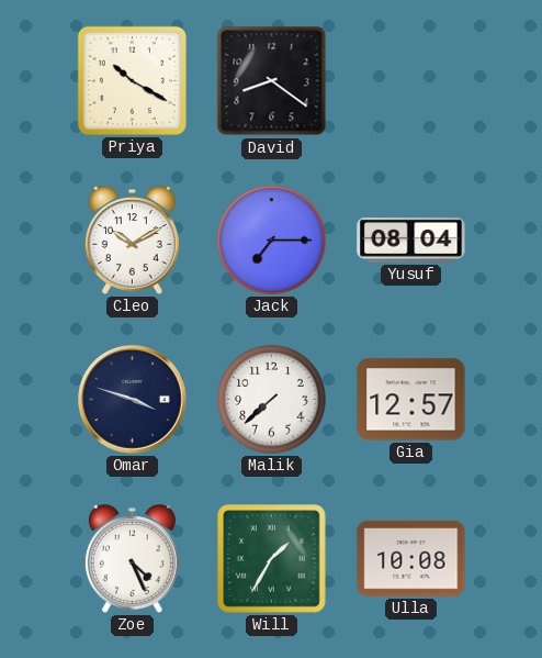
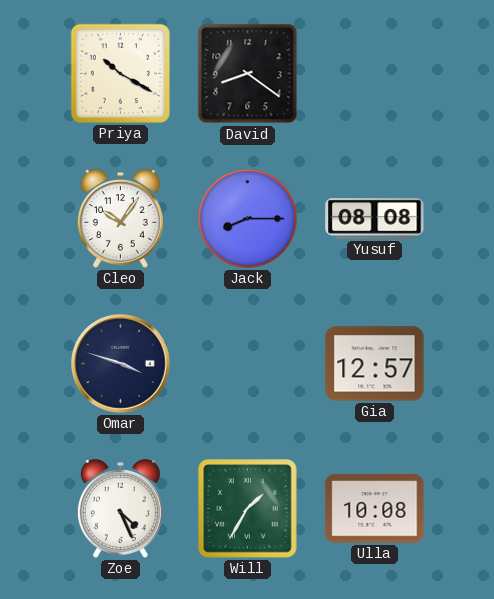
Cleo: 10:10 -> 10:06
Jack: 7:15 -> 8:15
Yusuf: 08:04 -> 08:08
Malik: 7:38 -> none
